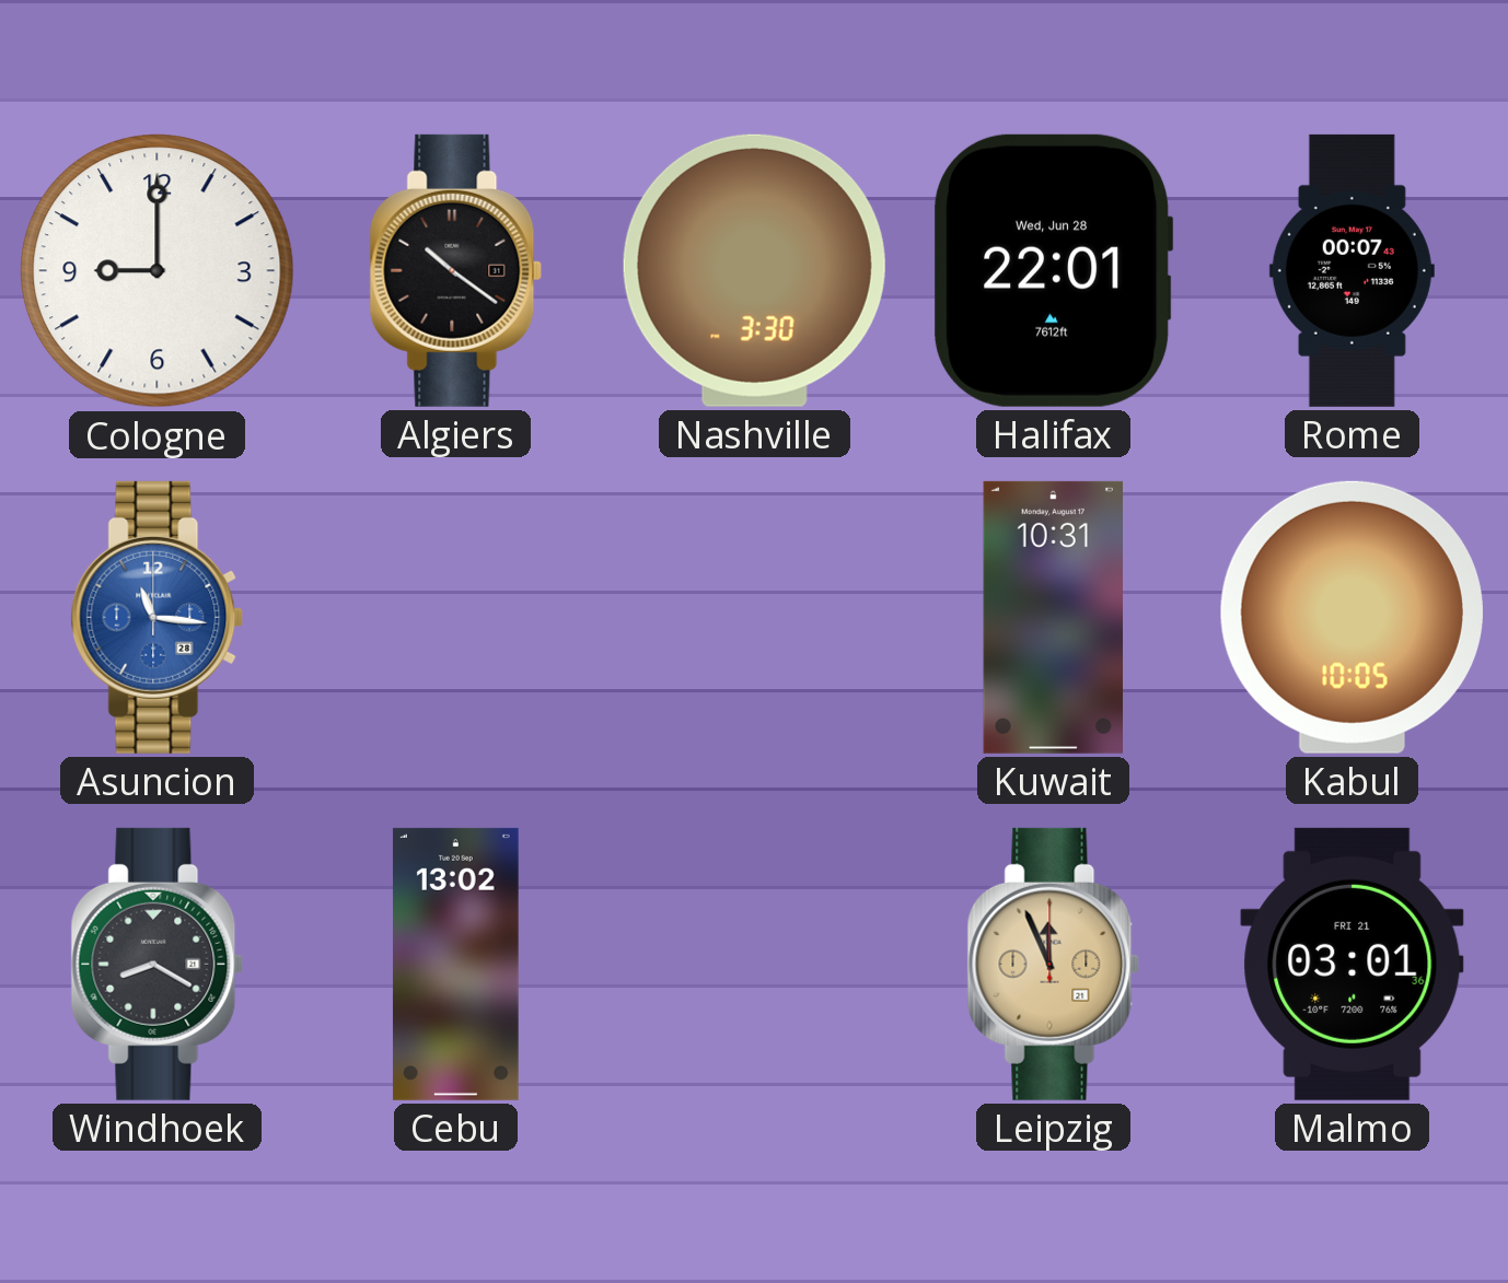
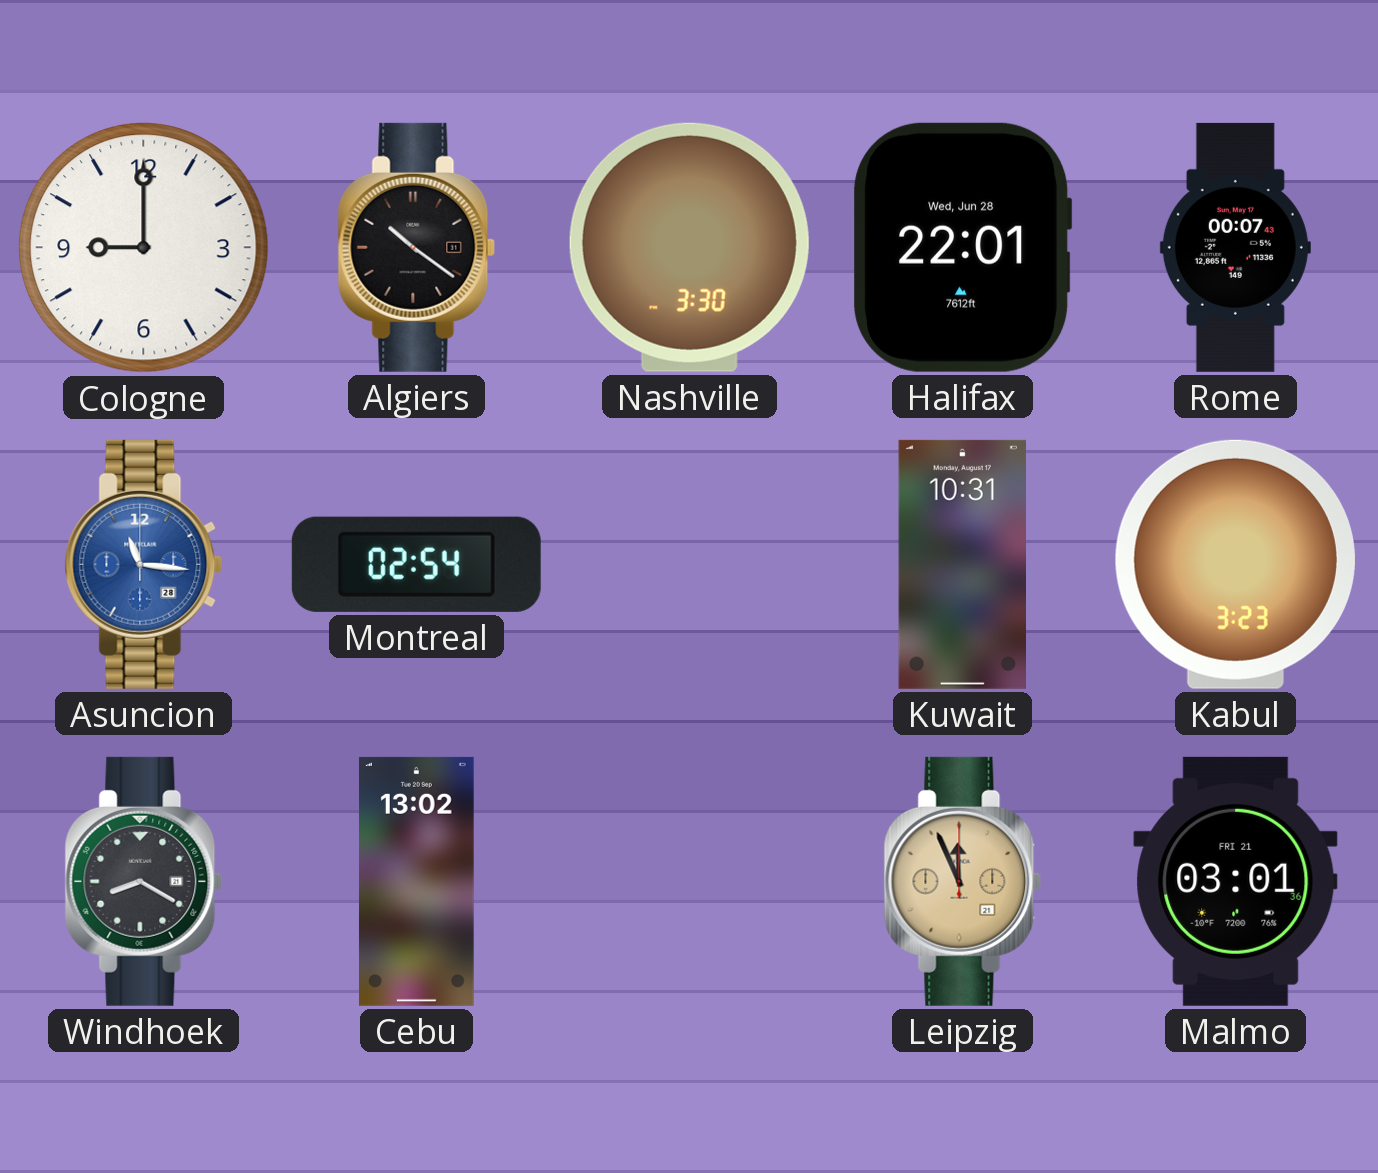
Montreal: none -> 02:54
Kabul: 10:05 -> 3:23
